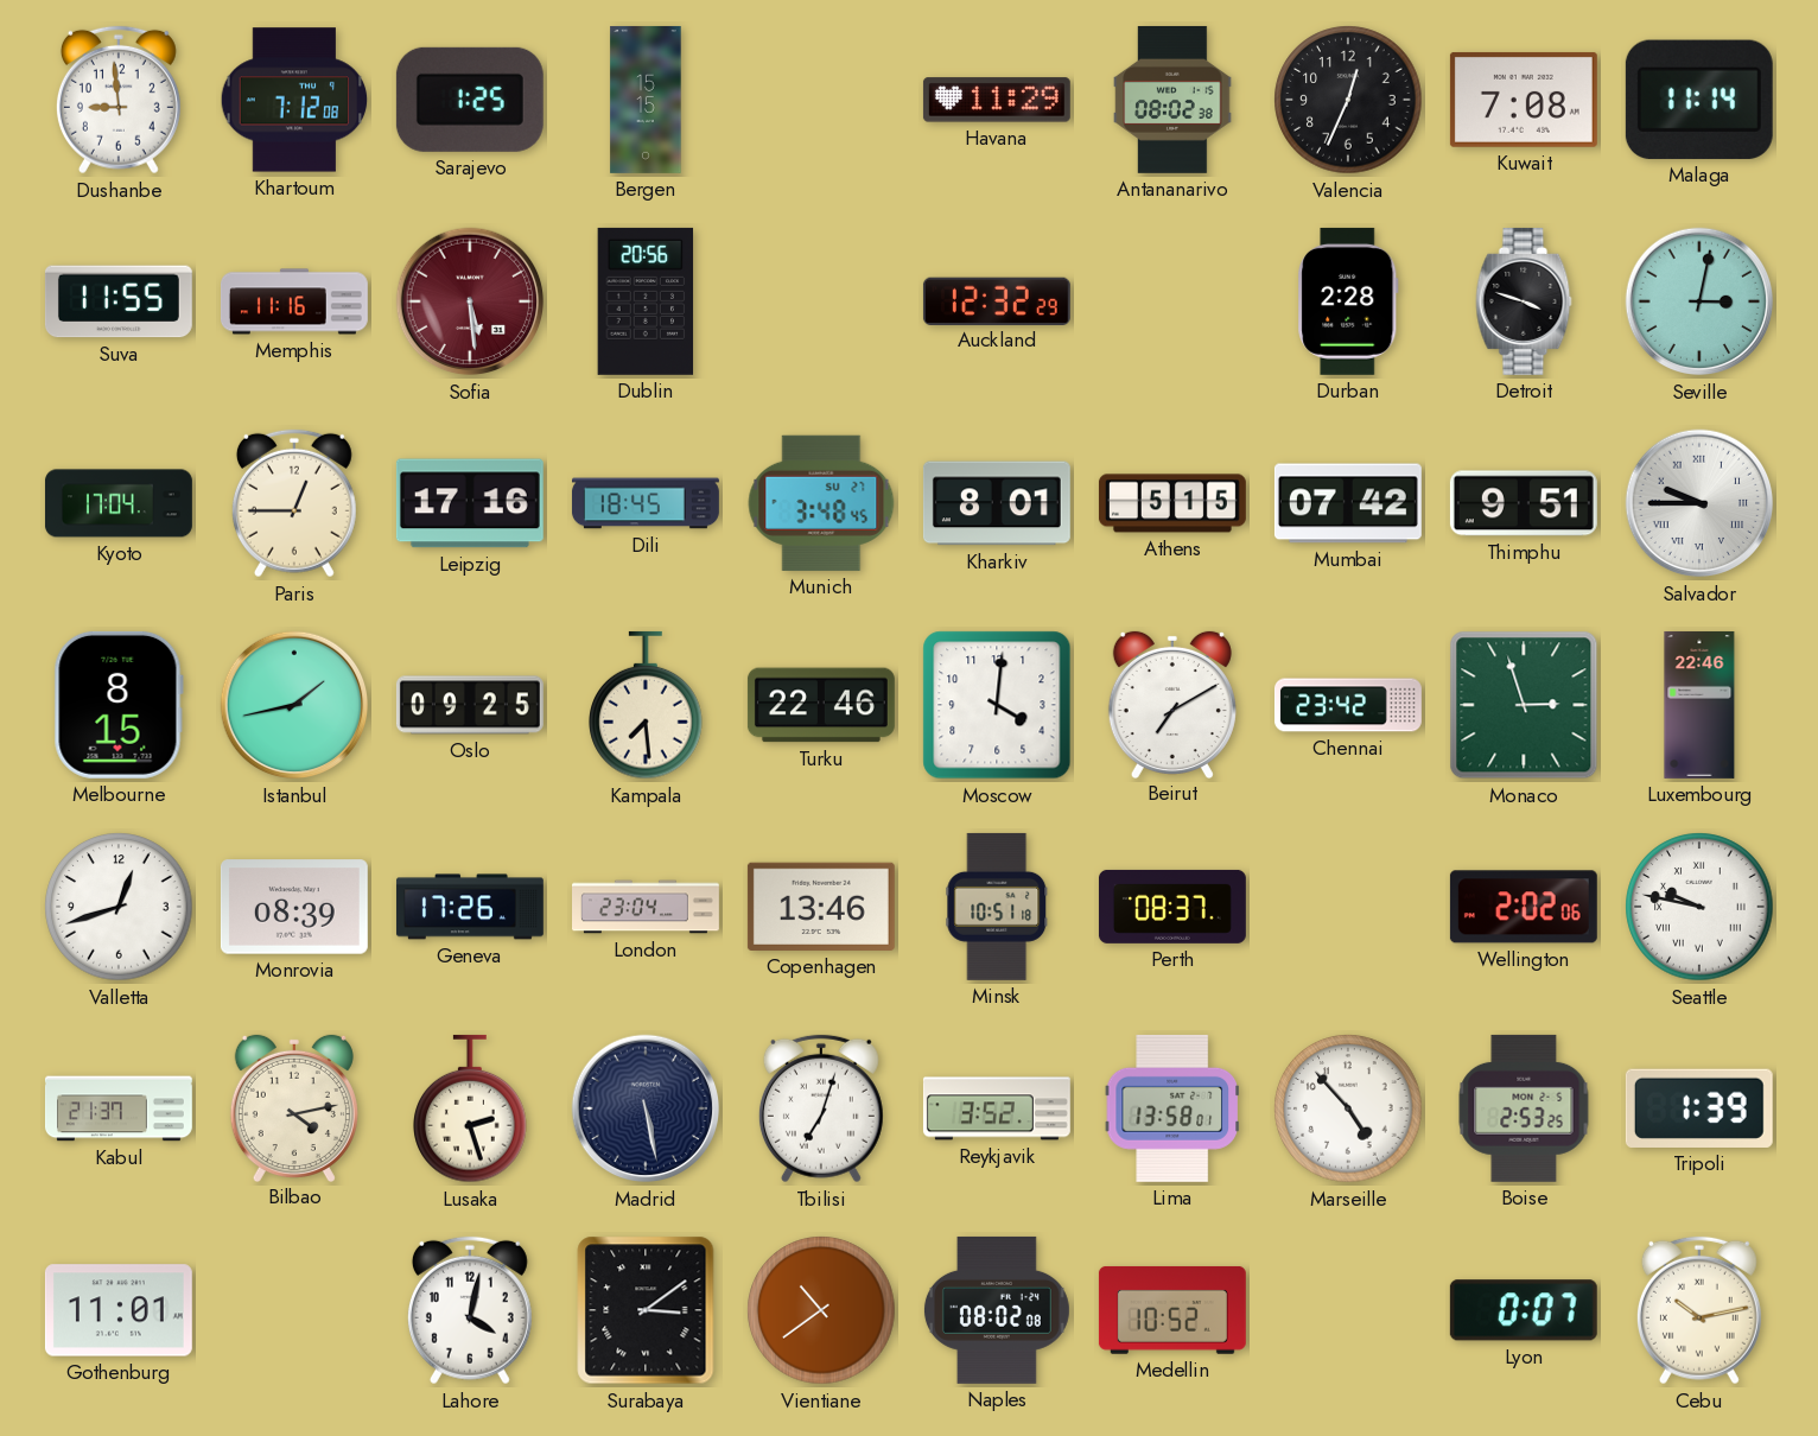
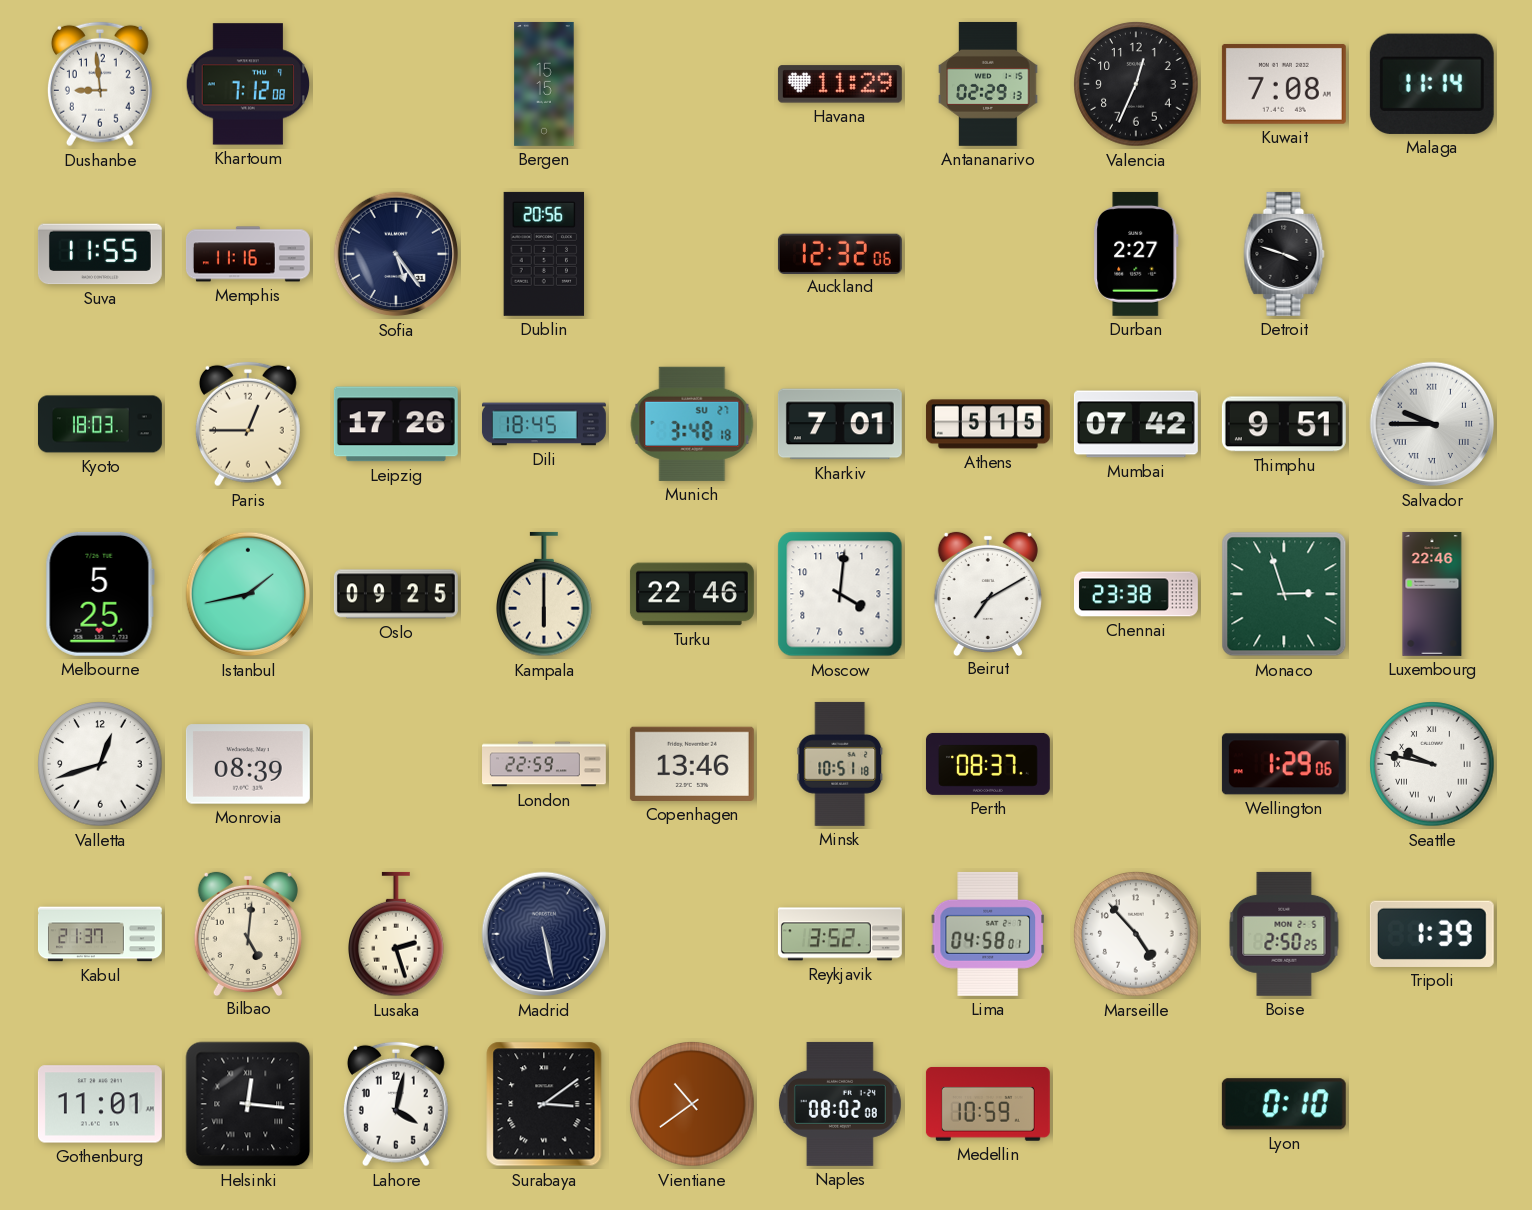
Sarajevo: 1:25 -> none
Antananarivo: 08:02 -> 02:29
Sofia: 5:29 -> 5:24
Sofia dial: burgundy -> navy
Auckland: 12:32:29 -> 12:32:06
Durban: 2:28 -> 2:27
Seville: 3:02 -> none
Kyoto: 17:04 -> 18:03
Leipzig: 17:16 -> 17:26
Munich: 3:48:45 -> 3:48:18
Kharkiv: 8:01 -> 7:01
Melbourne: 8:15 -> 5:25
Kampala: 7:29 -> 6:00
Chennai: 23:42 -> 23:38
Geneva: 17:26 -> none
London: 23:04 -> 22:59
Wellington: 2:02 -> 1:29
Bilbao: 4:13 -> 5:01
Tbilisi: 7:03 -> none
Lima: 13:58 -> 04:58
Boise: 2:53 -> 2:50
Helsinki: none -> 12:16
Medellin: 10:52 -> 10:59
Lyon: 0:07 -> 0:10
Cebu: 10:13 -> none
